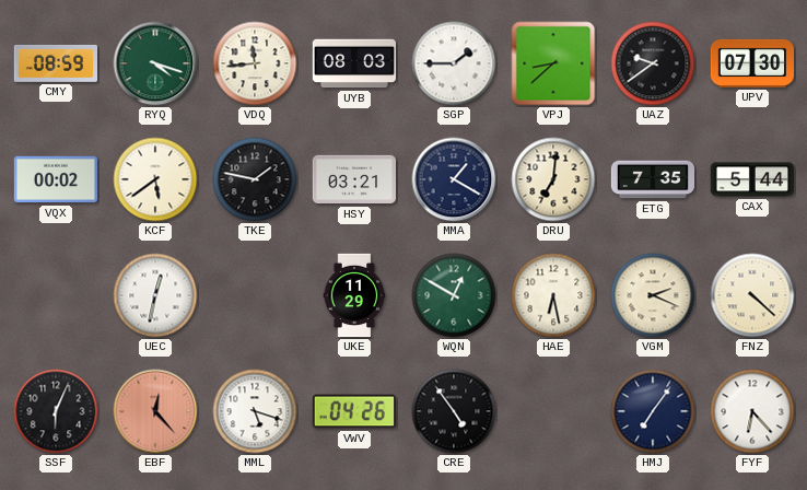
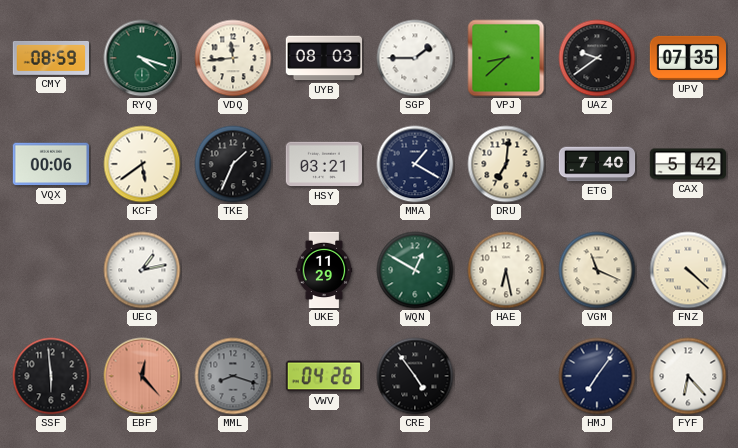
UPV: 07:30 -> 07:35
VQX: 00:02 -> 00:06
TKE: 1:47 -> 1:34
ETG: 7:35 -> 7:40
CAX: 5:44 -> 5:42
UEC: 12:32 -> 1:13
VGM: 2:19 -> 11:19
SSF: 6:04 -> 5:59
MML: 5:18 -> 8:18
MML dial: white -> grey
